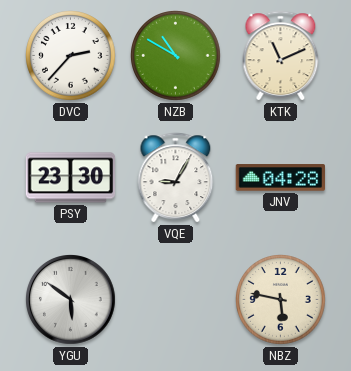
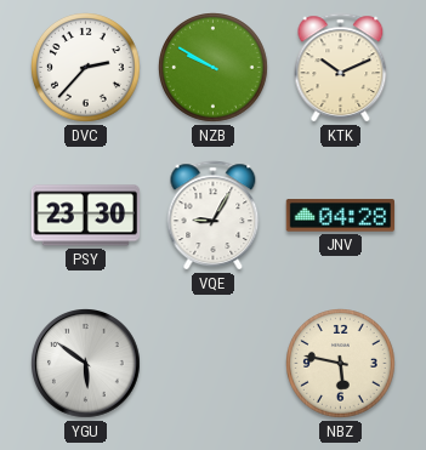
NZB: 10:50 -> 9:50
KTK: 11:11 -> 10:11
